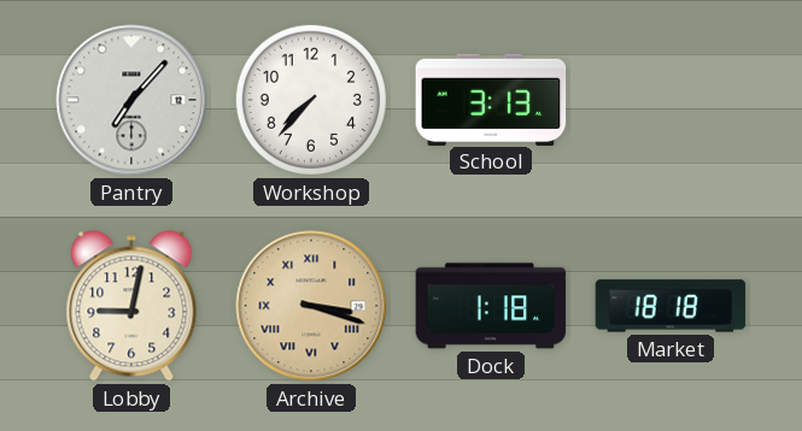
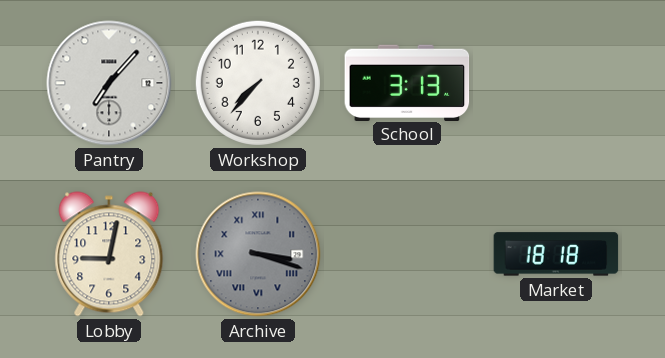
Archive dial: champagne -> grey
Dock: 1:18 -> none
